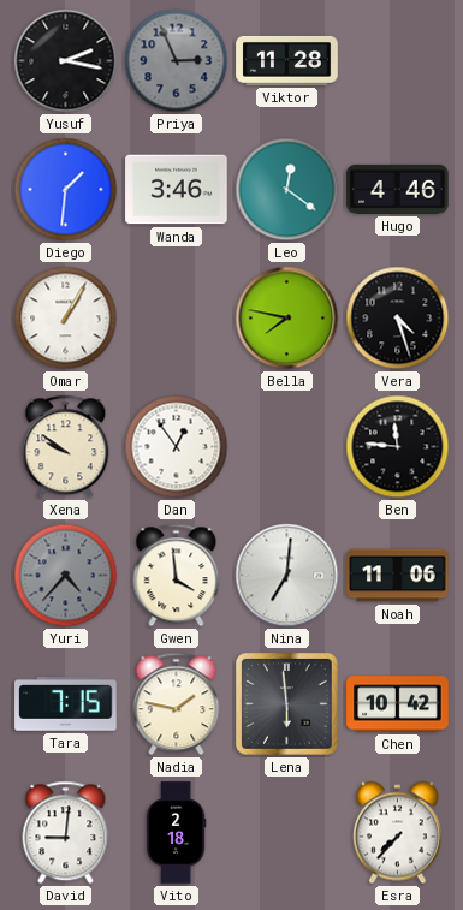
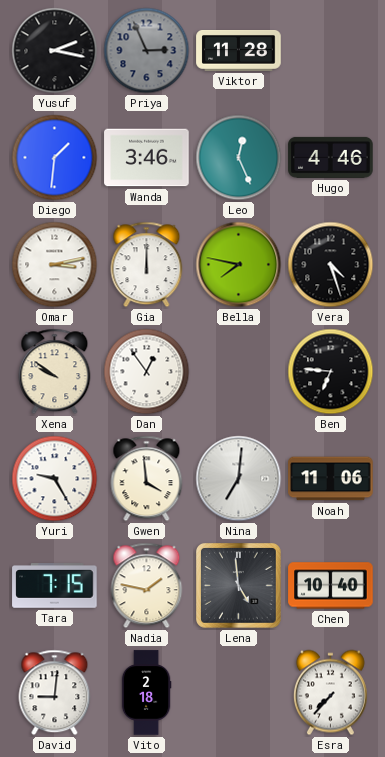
Leo: 12:21 -> 12:26
Omar: 1:05 -> 3:13
Gia: none -> 12:00
Ben: 11:46 -> 6:46
Yuri: 4:37 -> 9:25
Yuri dial: grey -> white
Lena: 5:59 -> 4:59
Chen: 10:42 -> 10:40
